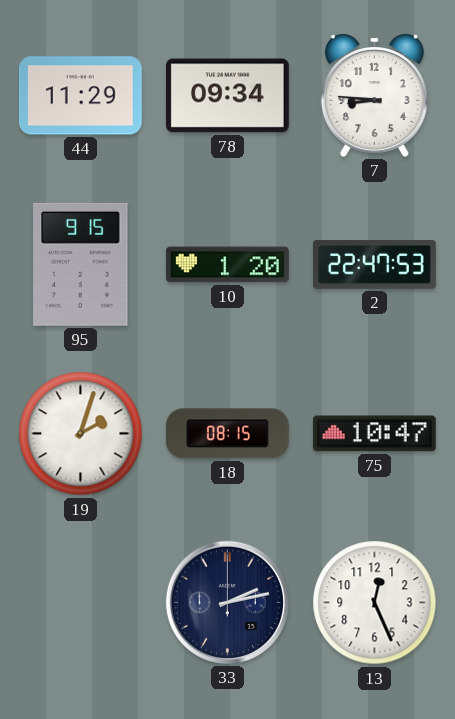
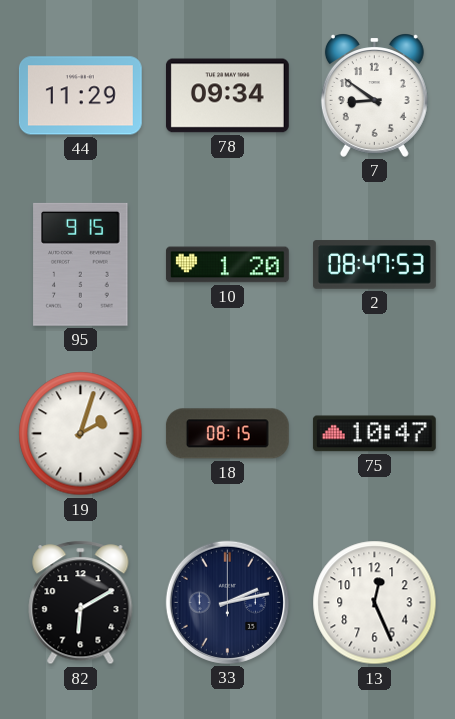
7: 8:46 -> 8:51
2: 22:47 -> 08:47
82: none -> 6:10
